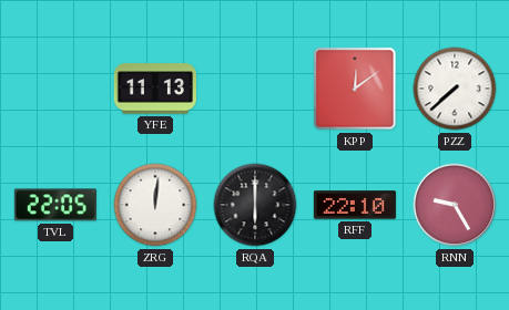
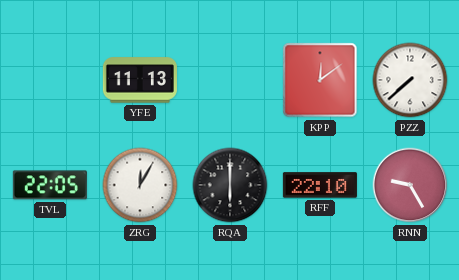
ZRG: 12:01 -> 12:05
